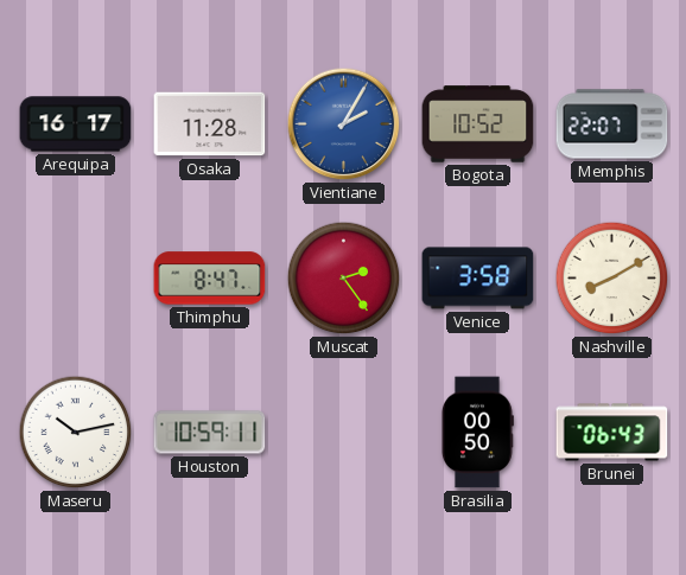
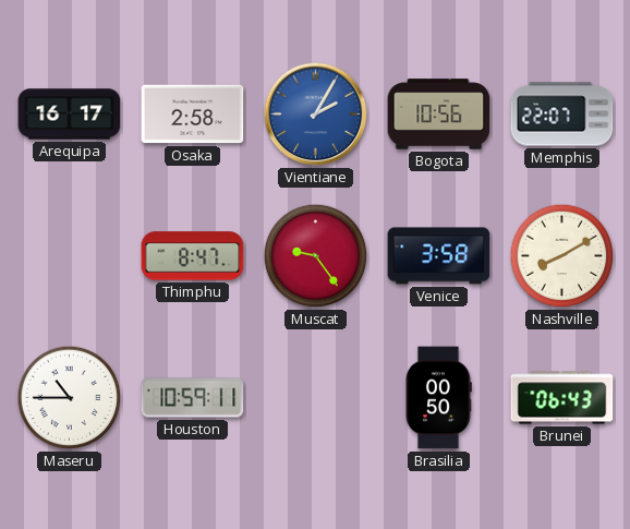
Osaka: 11:28 -> 2:58
Bogota: 10:52 -> 10:56
Muscat: 2:24 -> 9:24
Maseru: 10:13 -> 10:45
